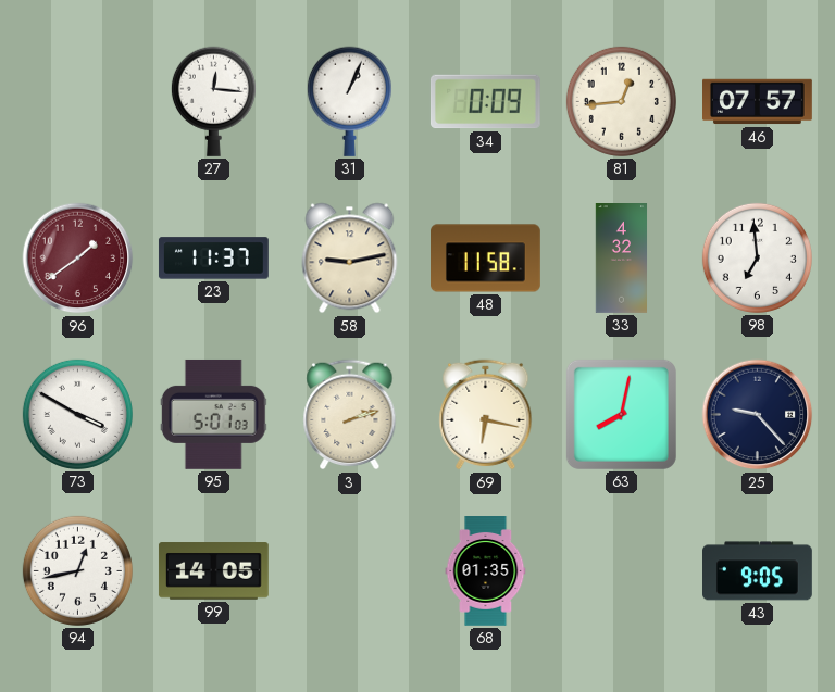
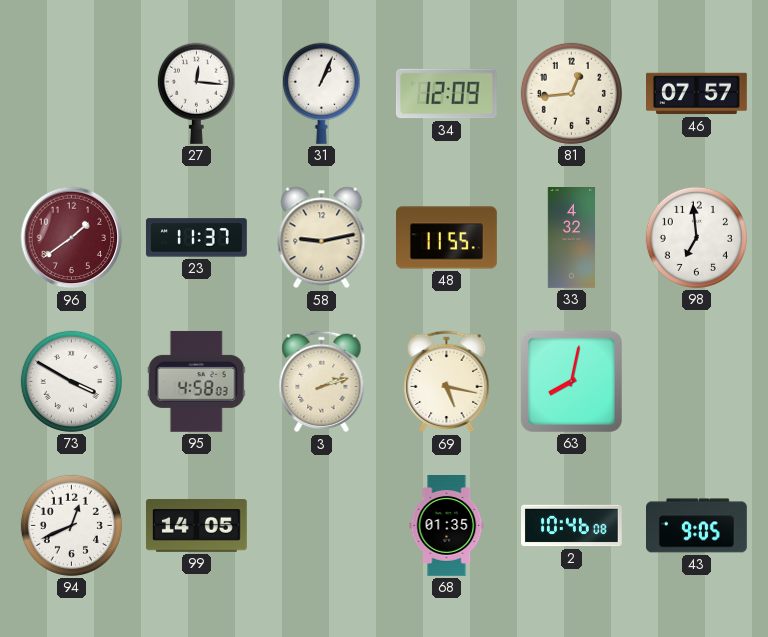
34: 0:09 -> 12:09
48: 11:58 -> 11:55
95: 5:01 -> 4:58
69: 6:17 -> 5:17
25: 9:23 -> none
94: 12:43 -> 12:41
2: none -> 10:46
